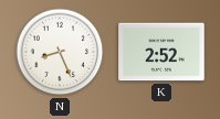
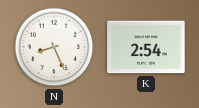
K: 2:52 -> 2:54
